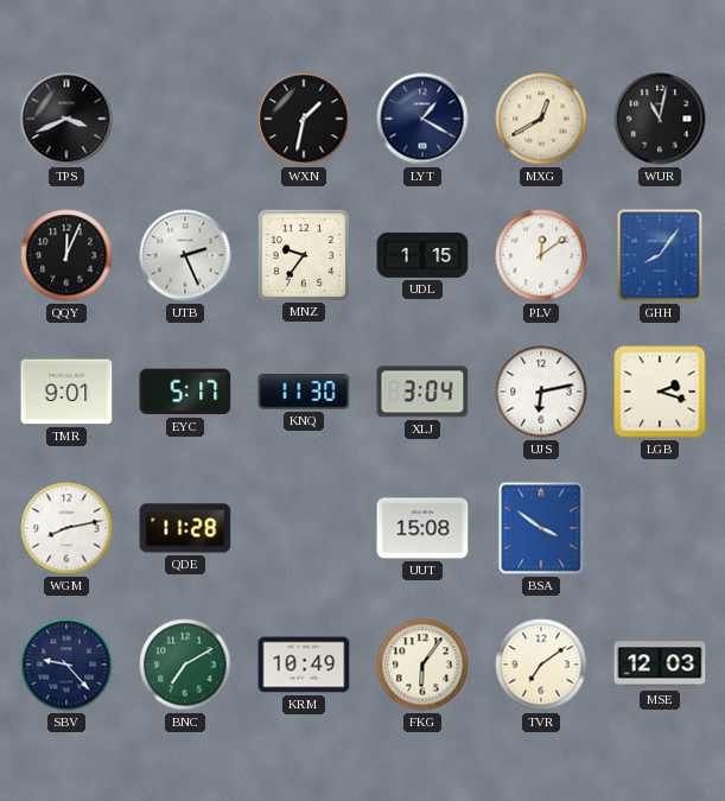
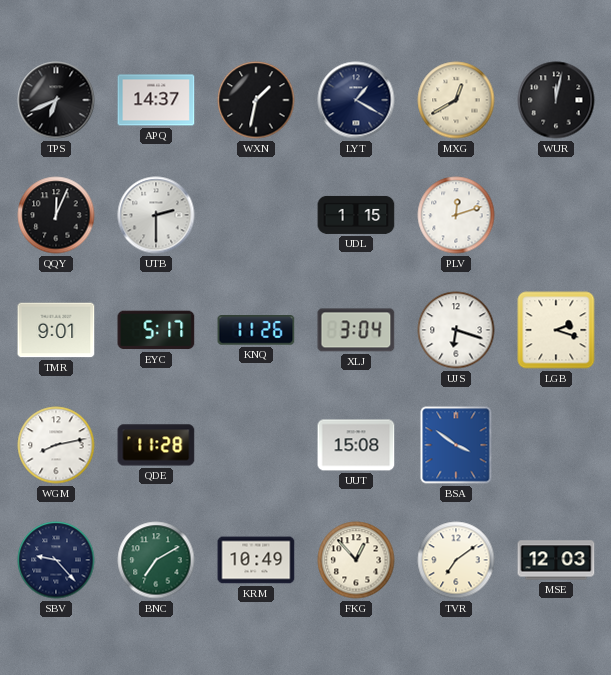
TPS: 3:41 -> 6:41
APQ: none -> 14:37
WUR: 11:02 -> 12:02
UTB: 2:26 -> 2:30
MNZ: 9:36 -> none
PLV: 12:09 -> 12:12
GHH: 8:06 -> none
KNQ: 11:30 -> 11:26
UJS: 6:13 -> 6:18
FKG: 6:06 -> 12:53
